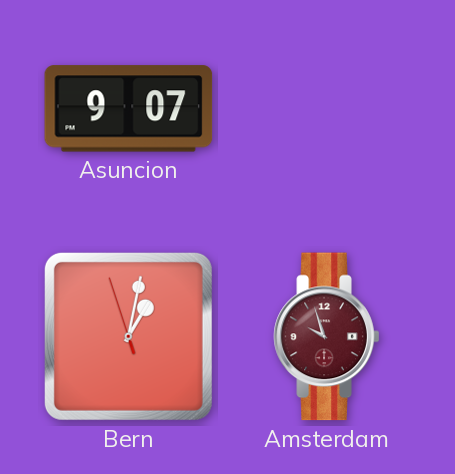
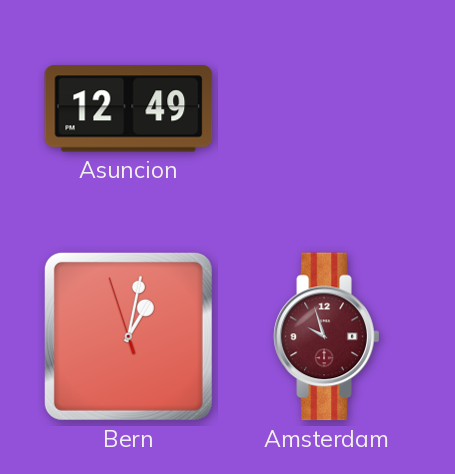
Asuncion: 9:07 -> 12:49
